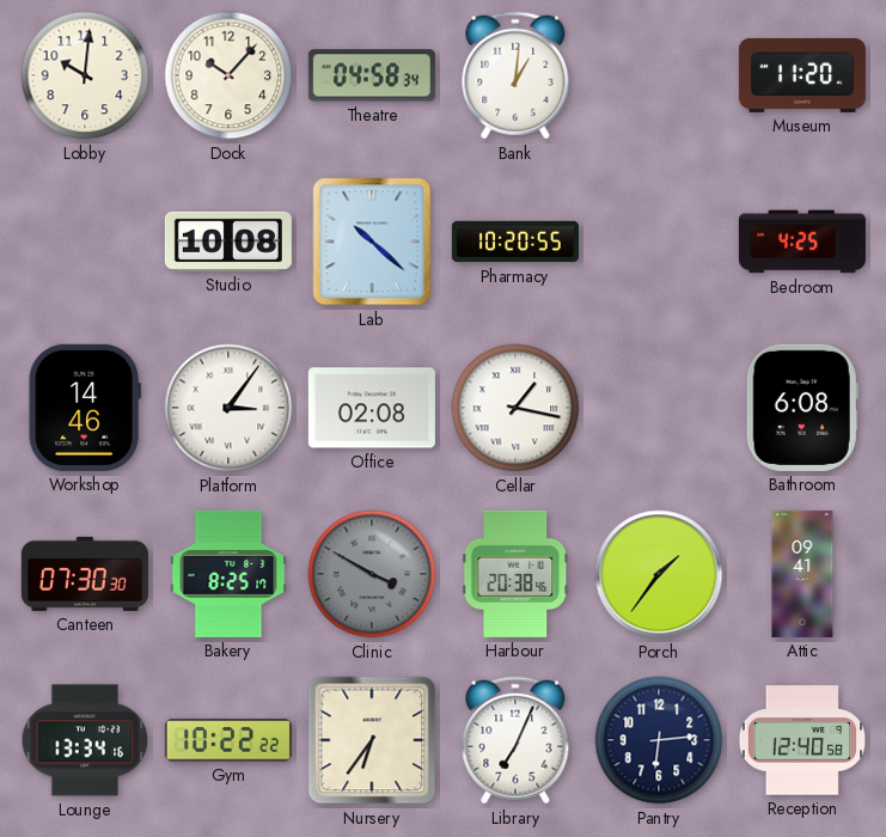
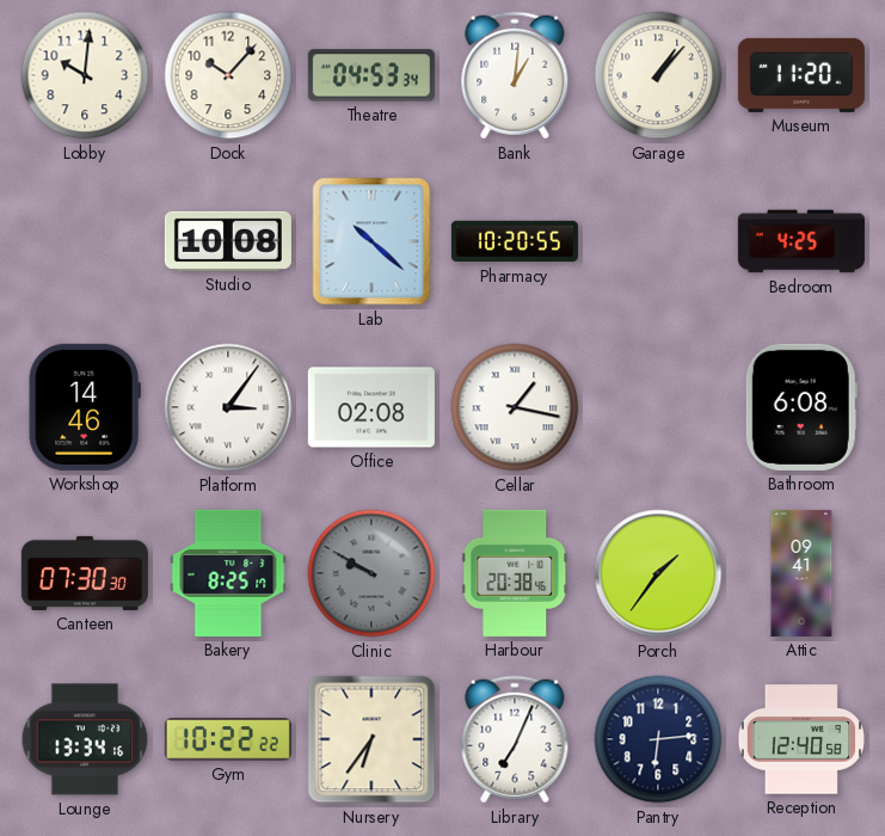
Theatre: 04:58 -> 04:53
Garage: none -> 1:07
Clinic: 3:50 -> 9:50
